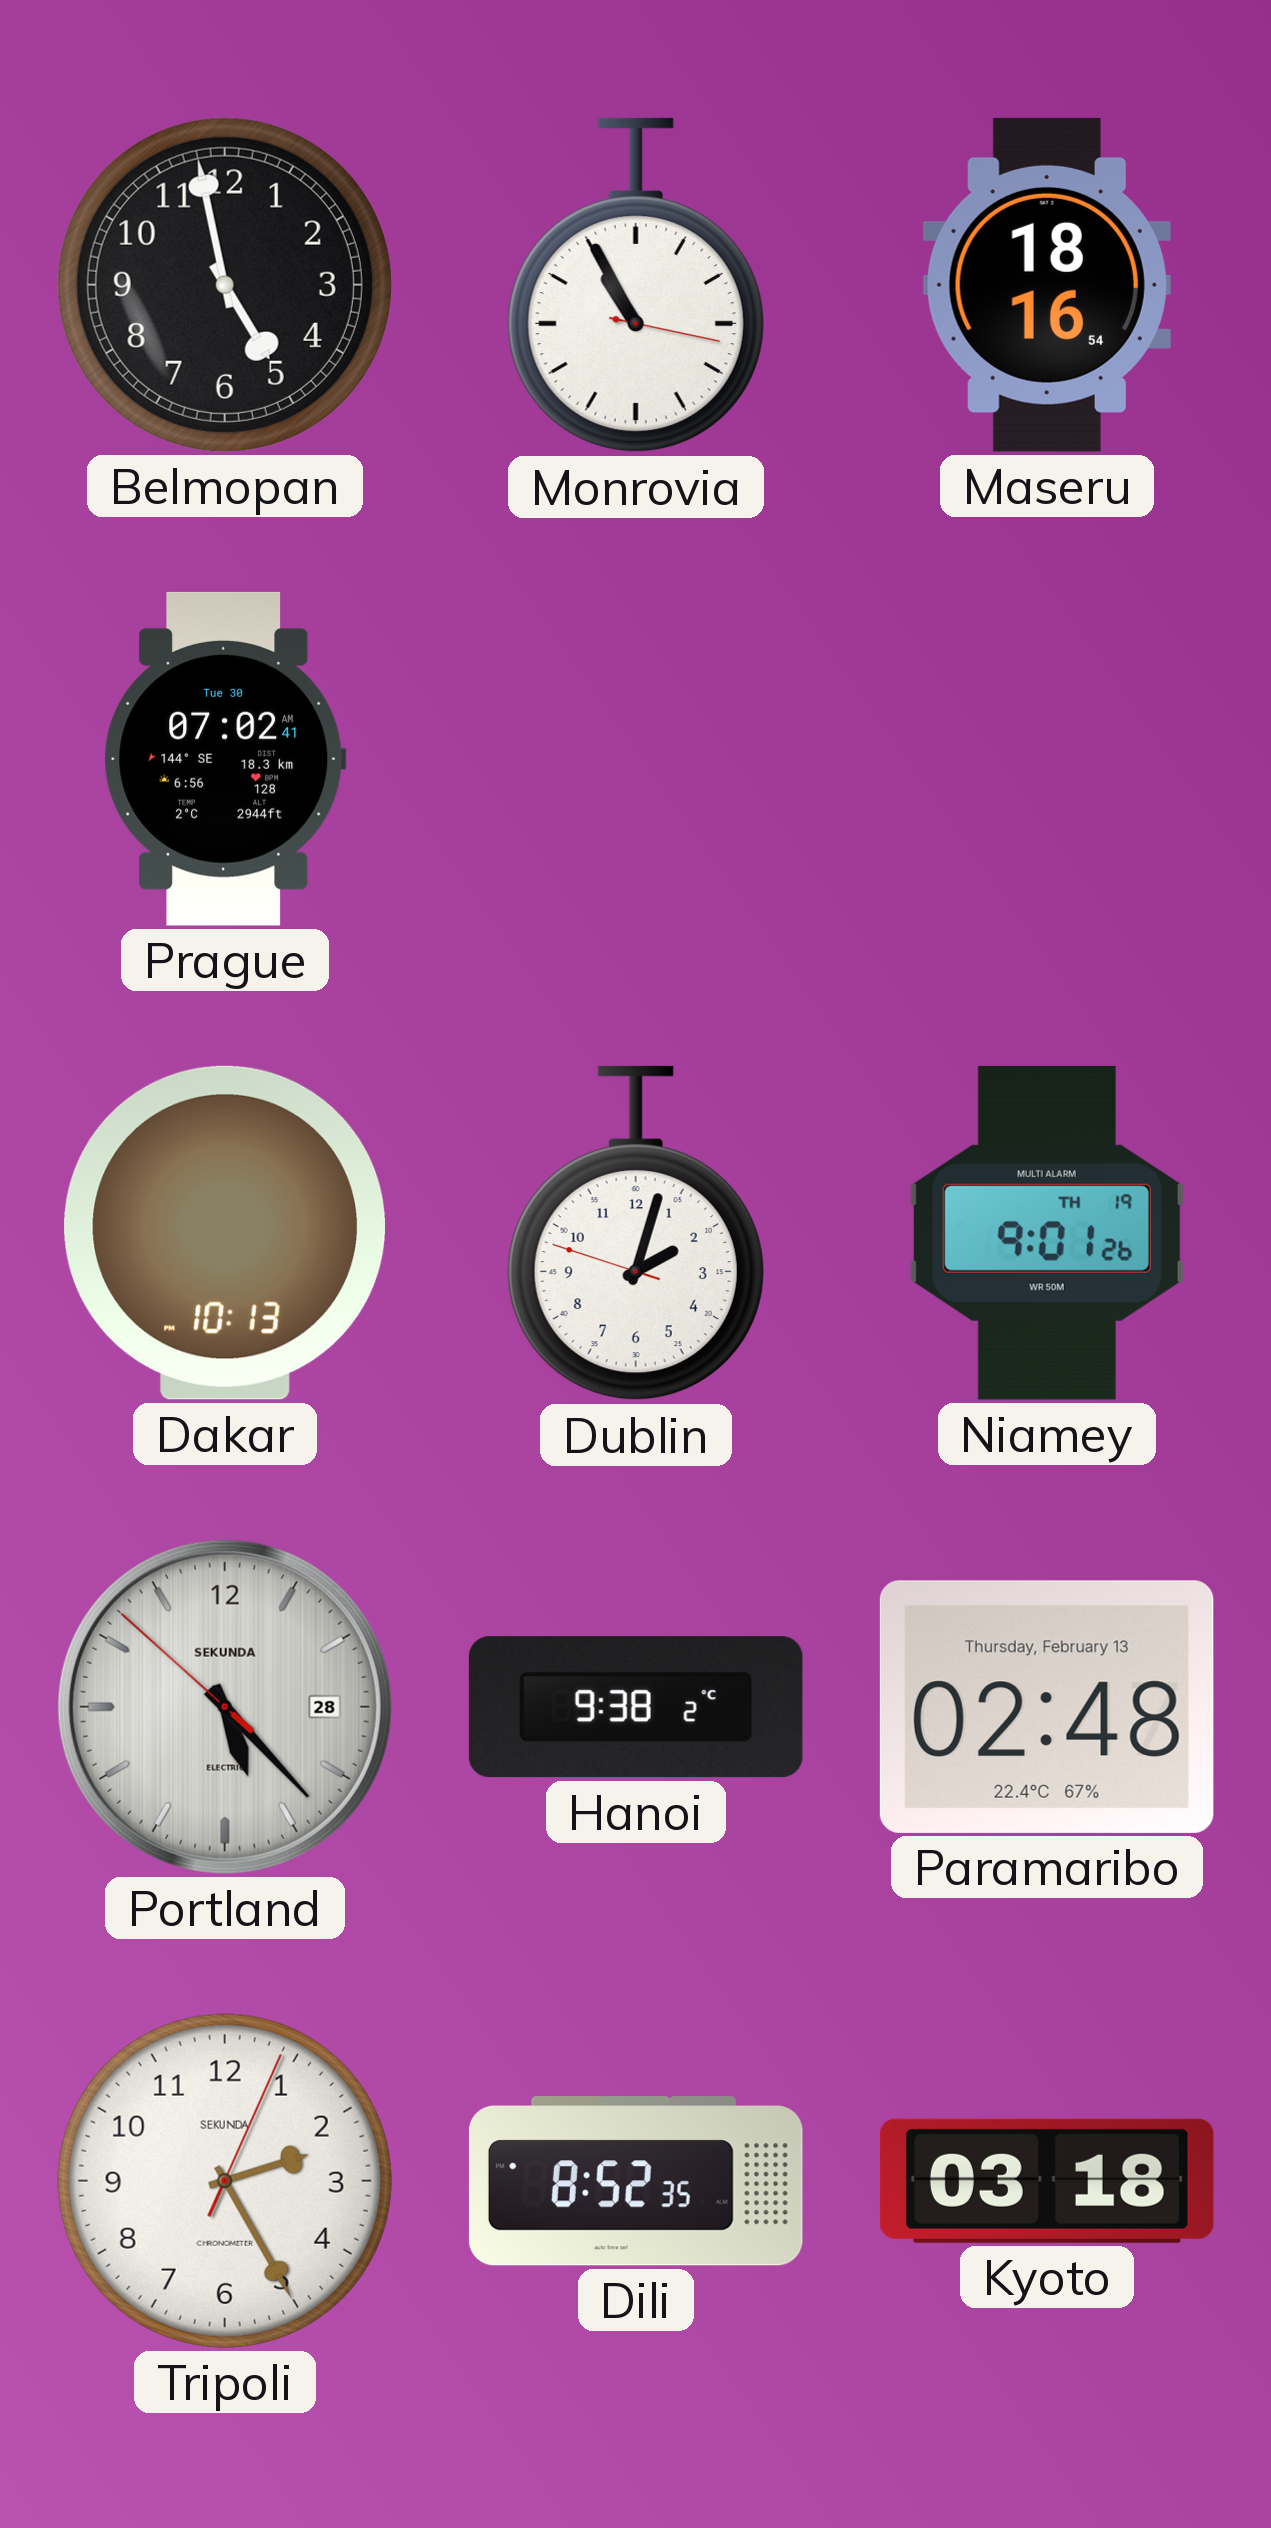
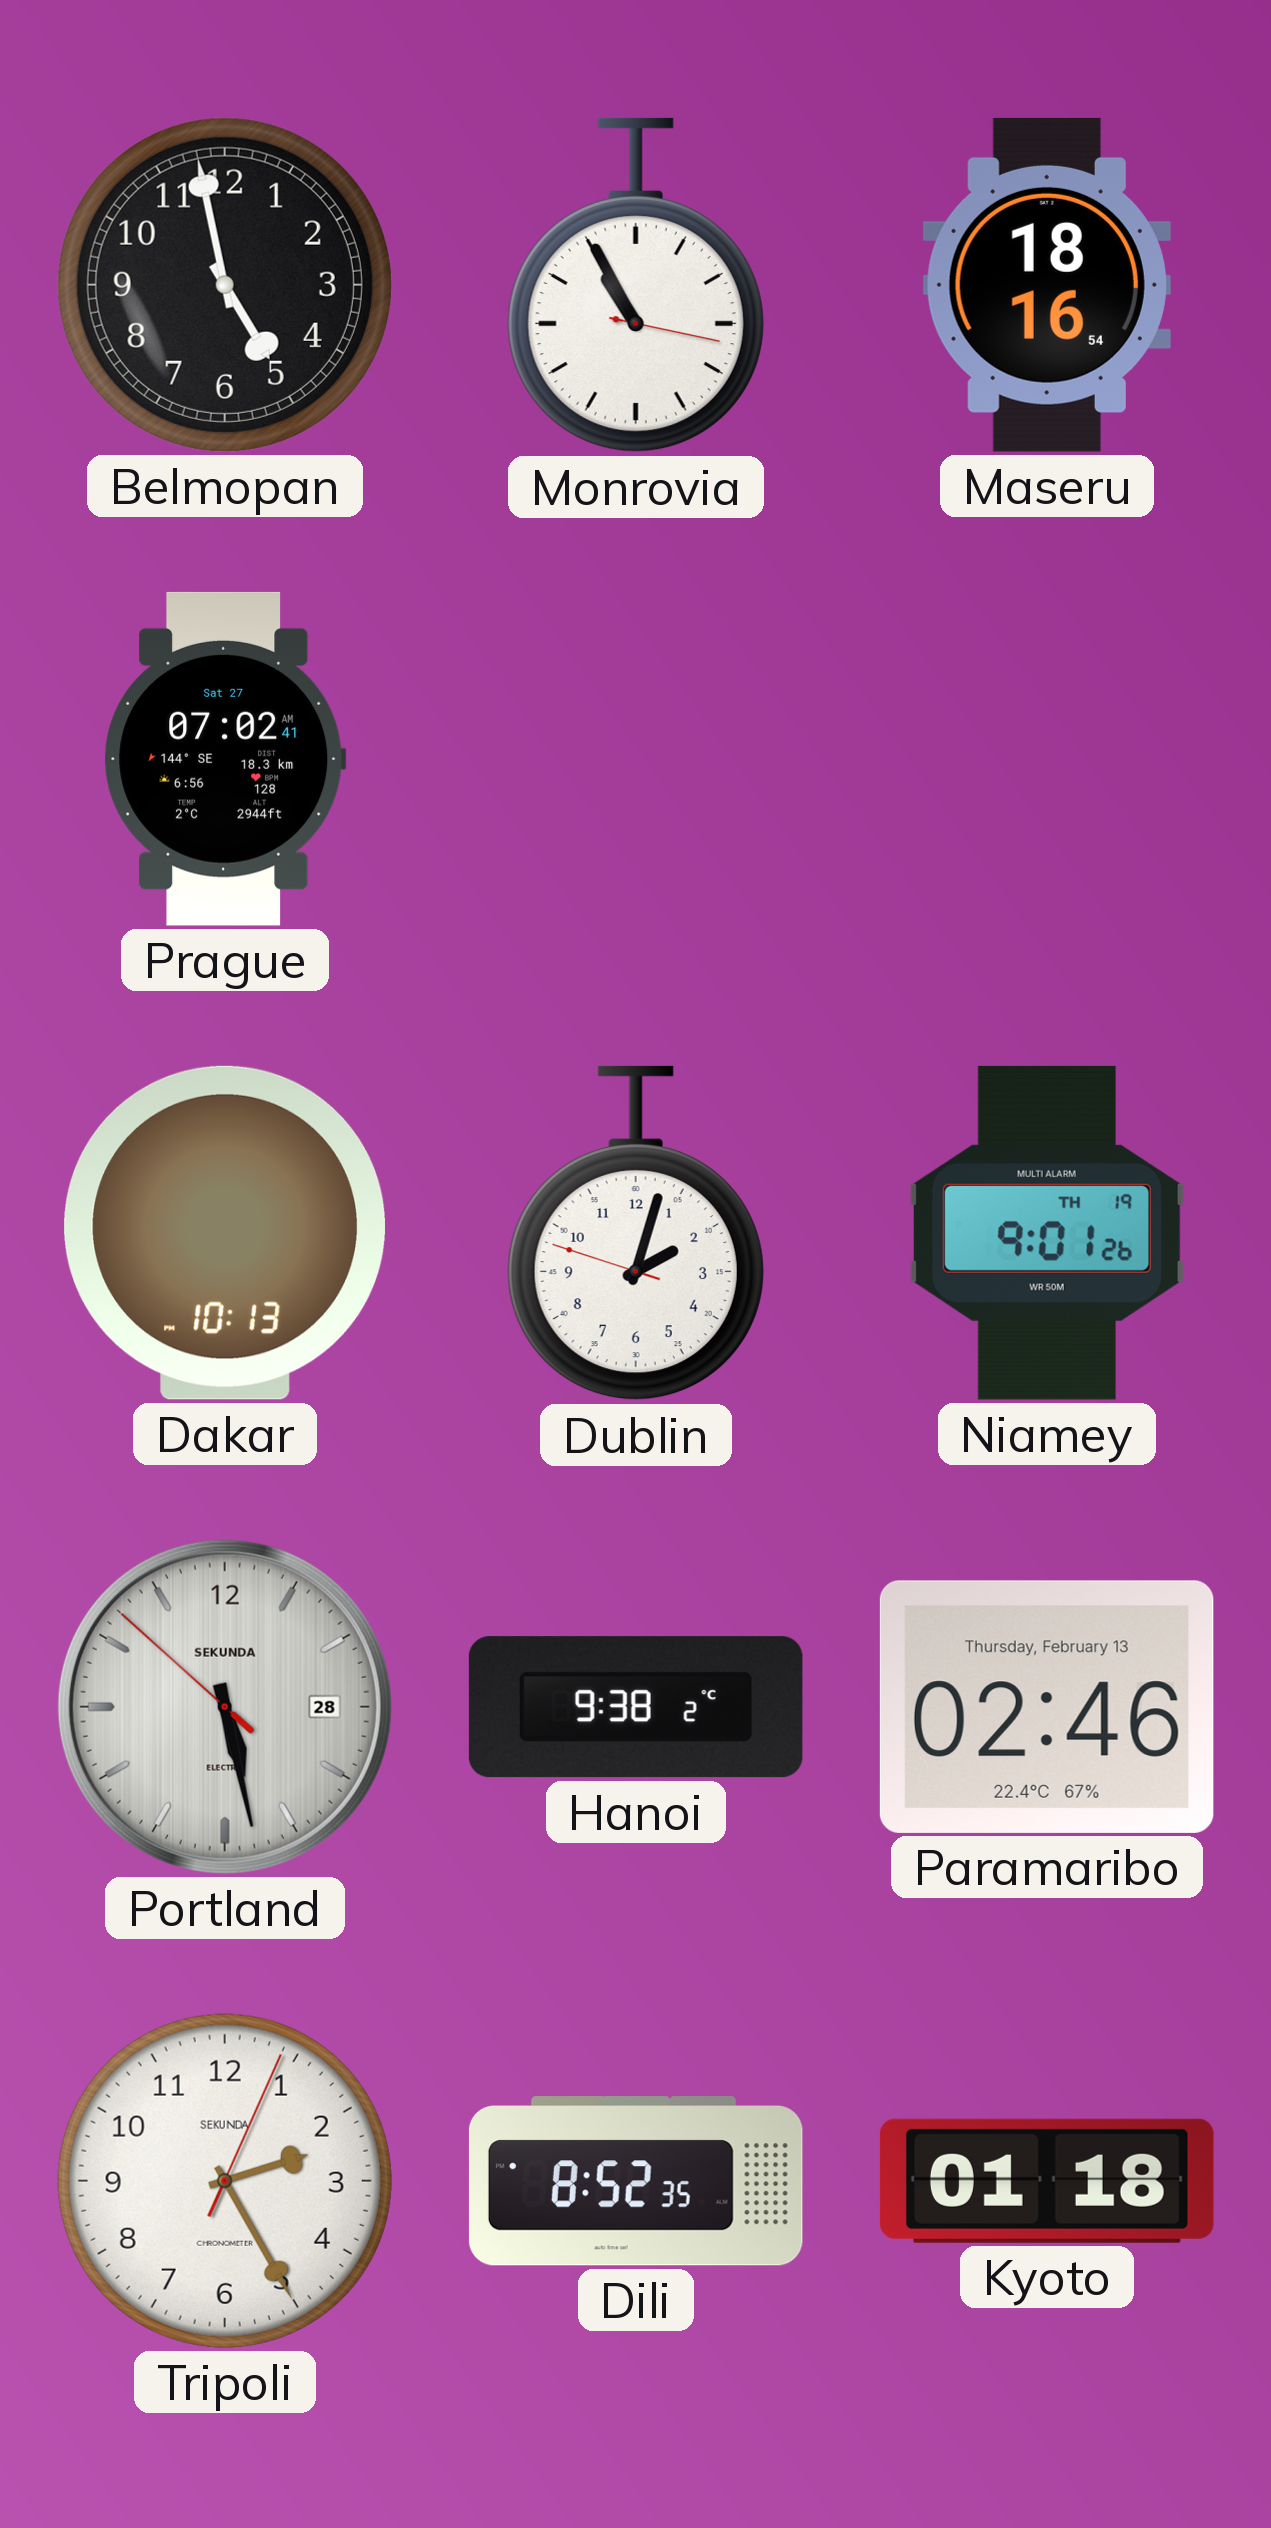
Prague date: Tue 30 -> Sat 27
Portland: 5:22 -> 5:27
Paramaribo: 02:48 -> 02:46
Kyoto: 03:18 -> 01:18
